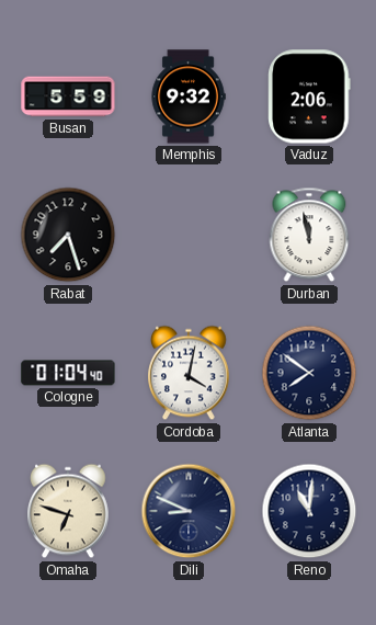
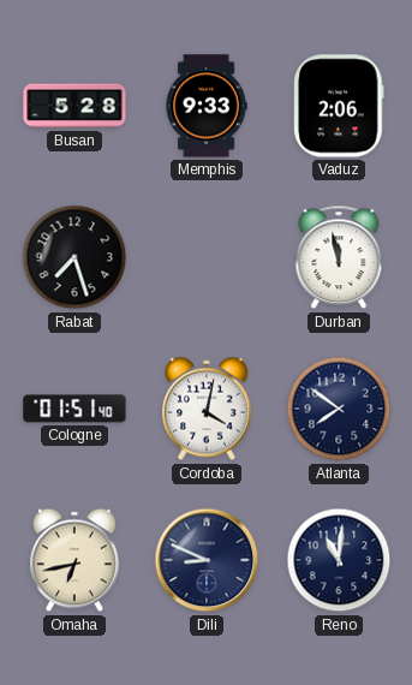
Busan: 5:59 -> 5:28
Memphis: 9:32 -> 9:33
Cologne: 01:04 -> 01:51
Omaha: 6:48 -> 6:43
